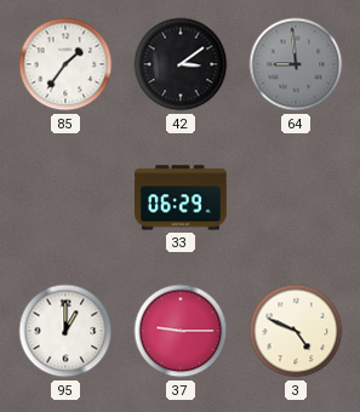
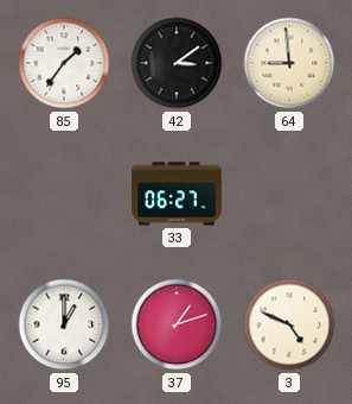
64 dial: grey -> cream
33: 06:29 -> 06:27
37: 9:15 -> 1:12
